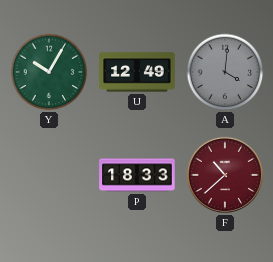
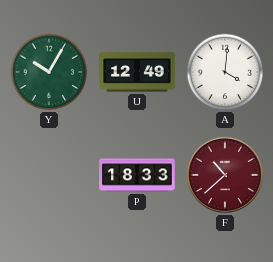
A dial: grey -> white
